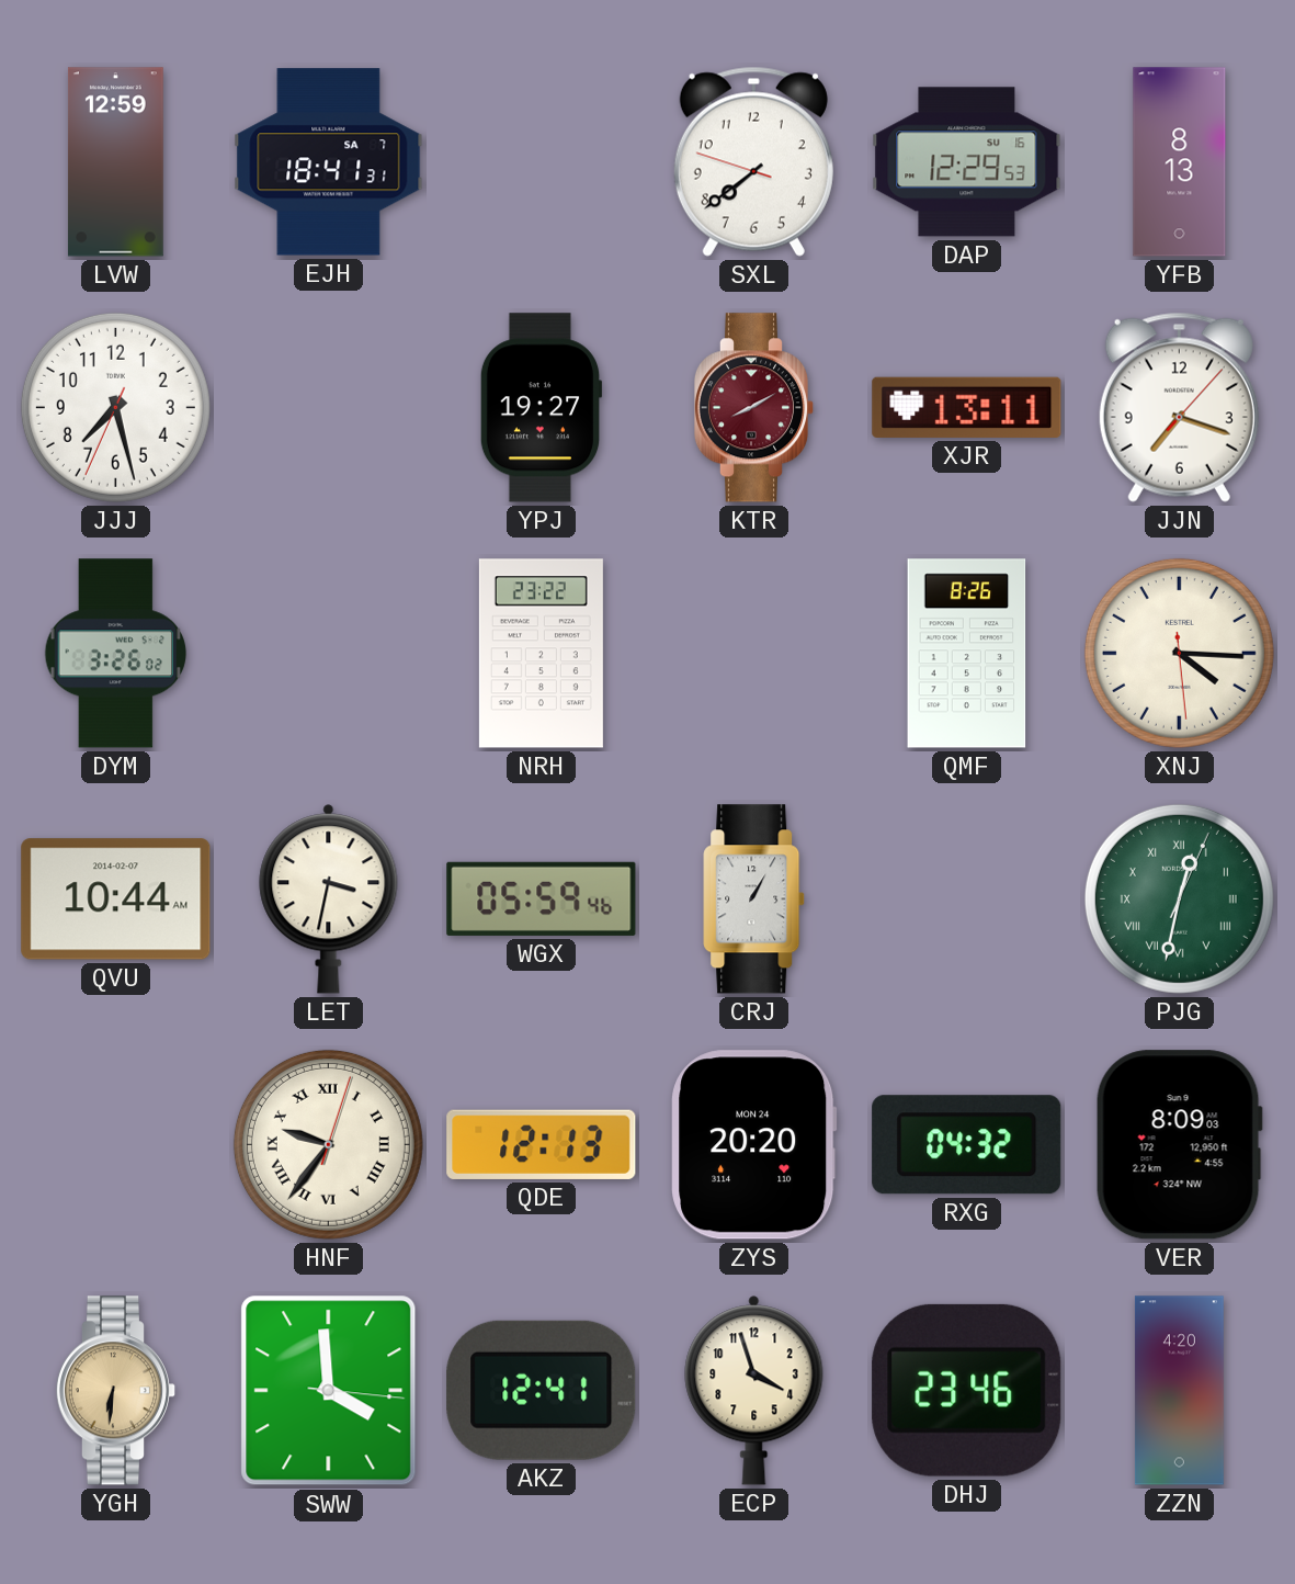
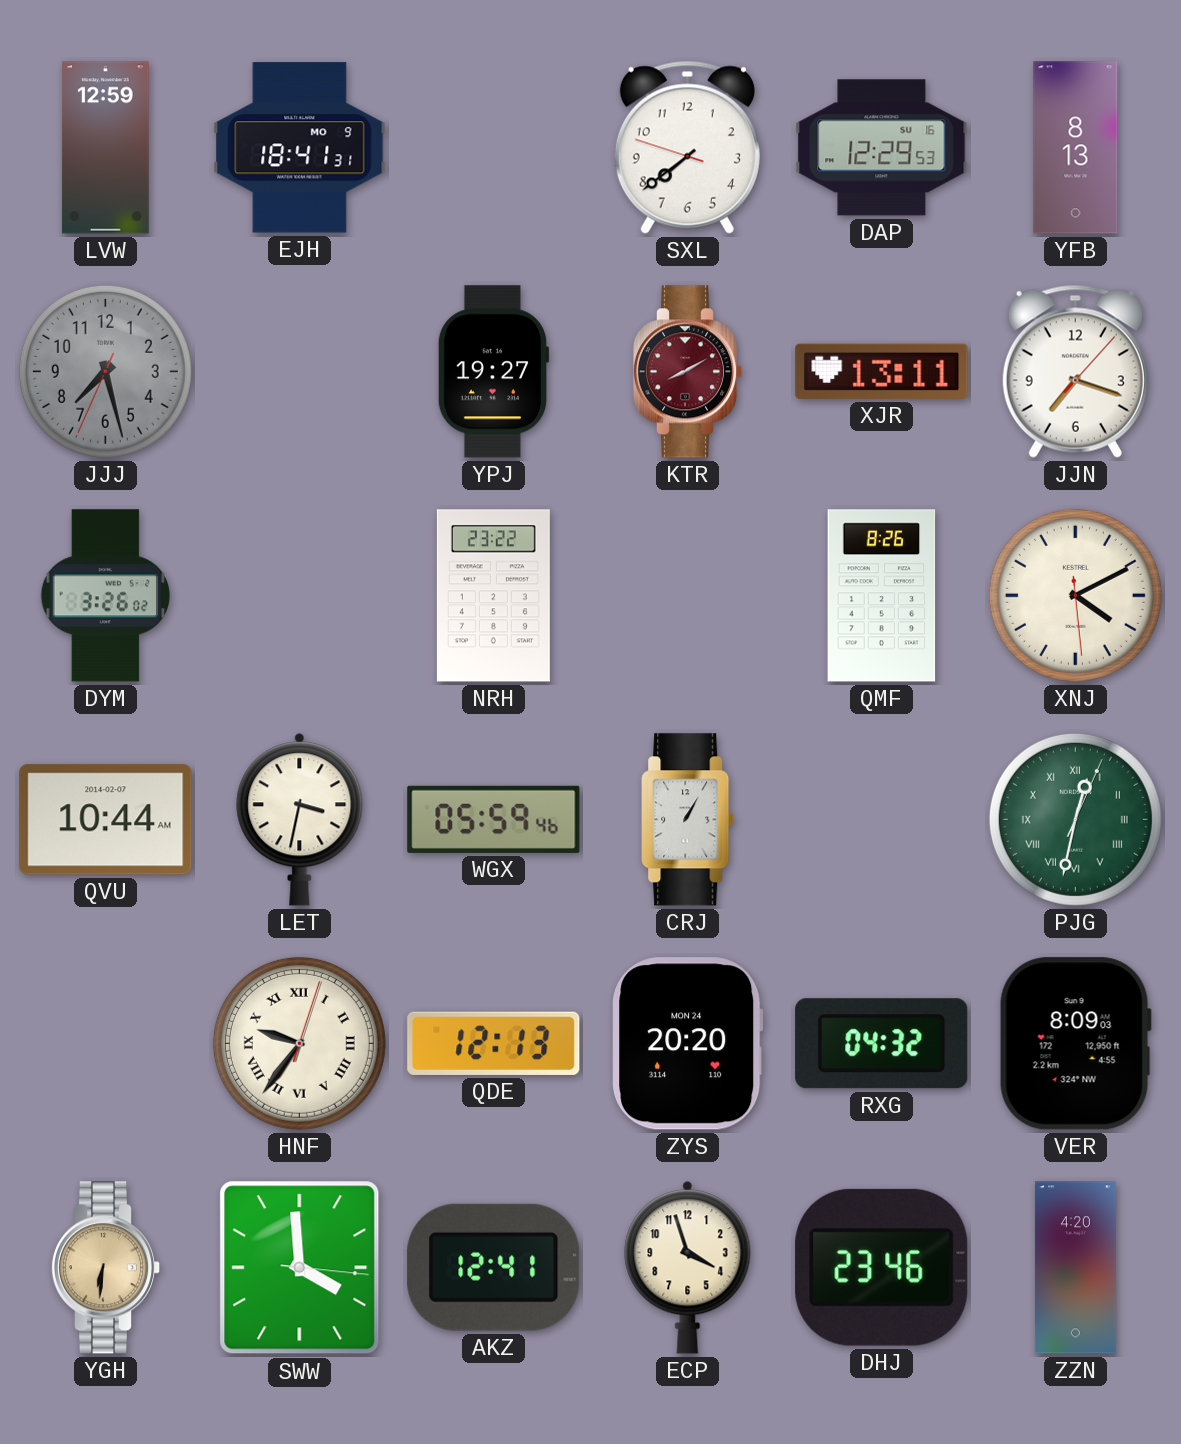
EJH date: SA 7 -> MO 9
JJJ dial: white -> grey
XNJ: 4:15 -> 4:10
